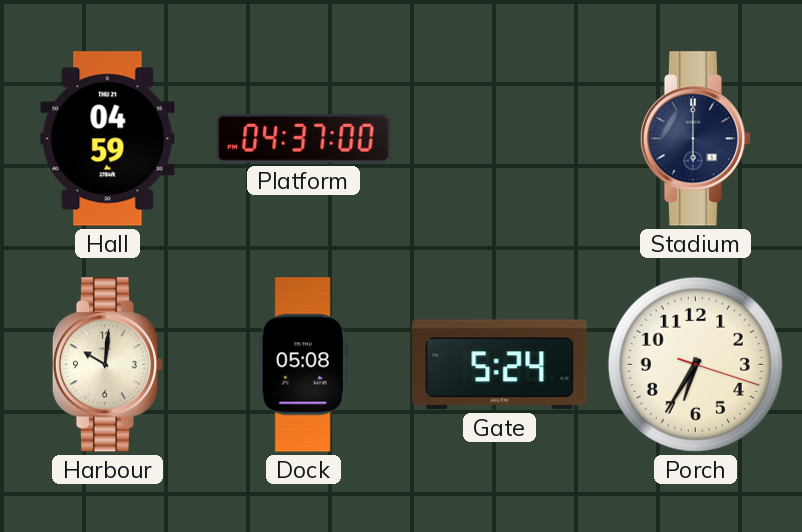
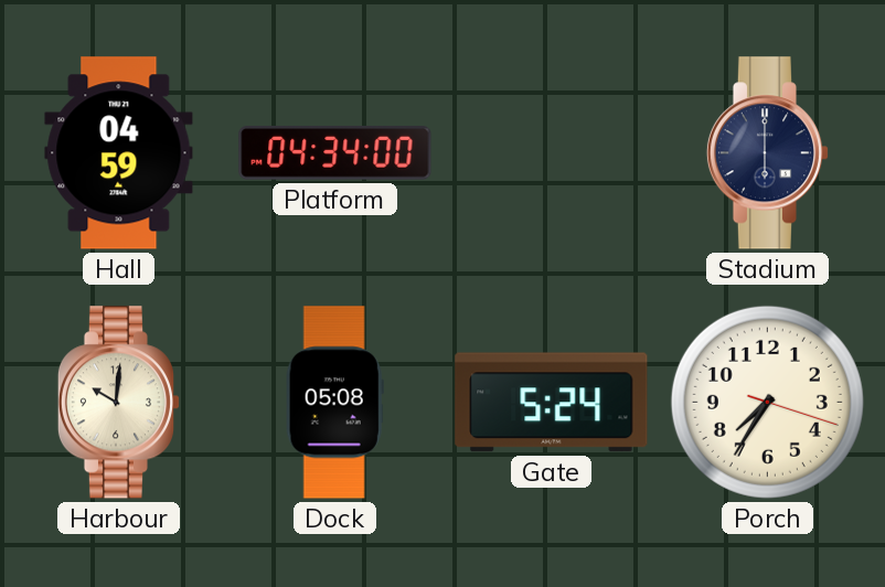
Platform: 04:37 -> 04:34
Porch: 6:35 -> 7:35
